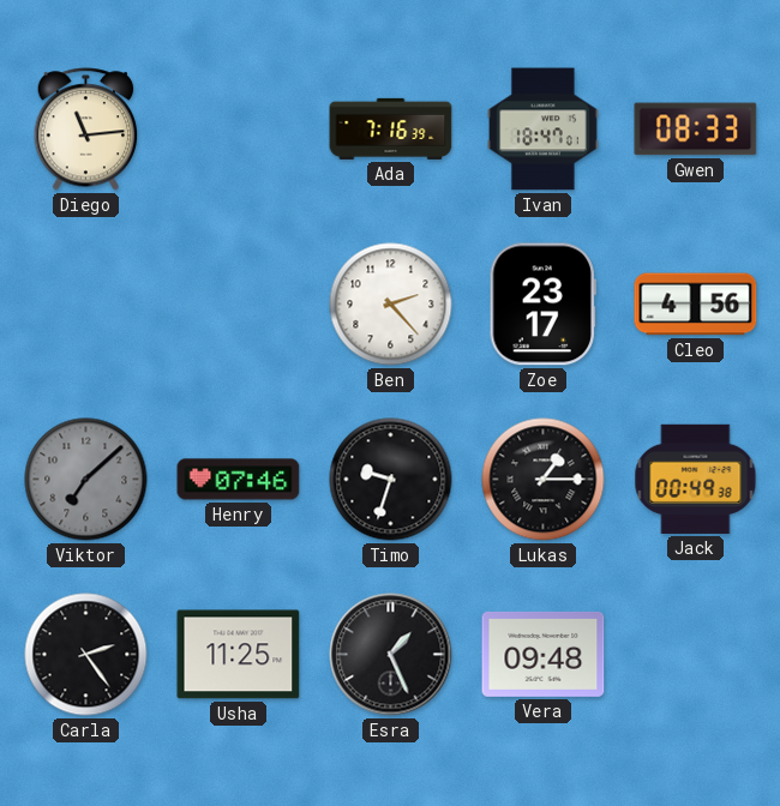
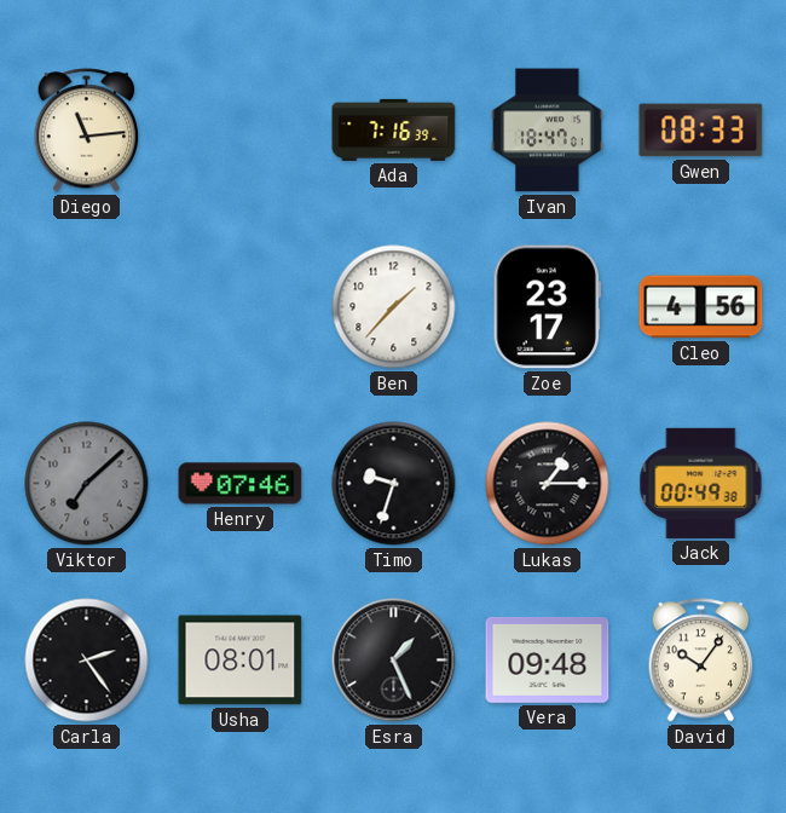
Ben: 2:23 -> 1:37
Usha: 11:25 -> 08:01
David: none -> 10:06
